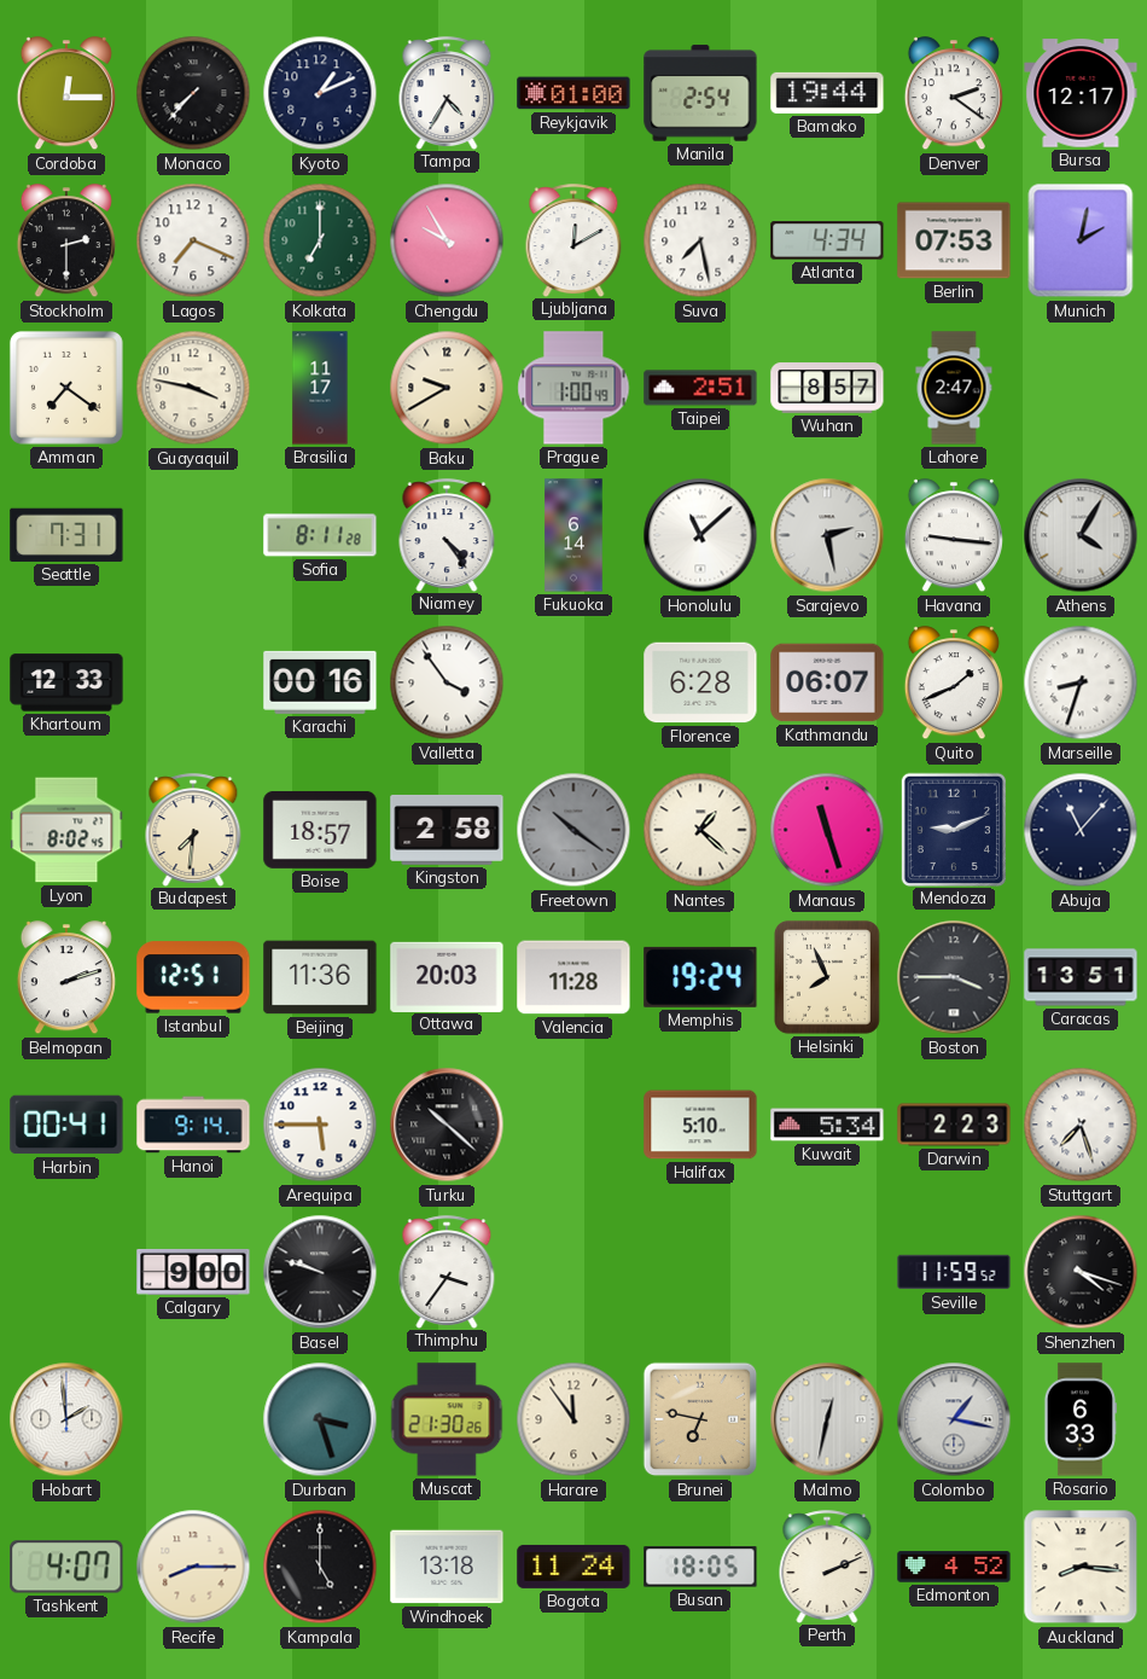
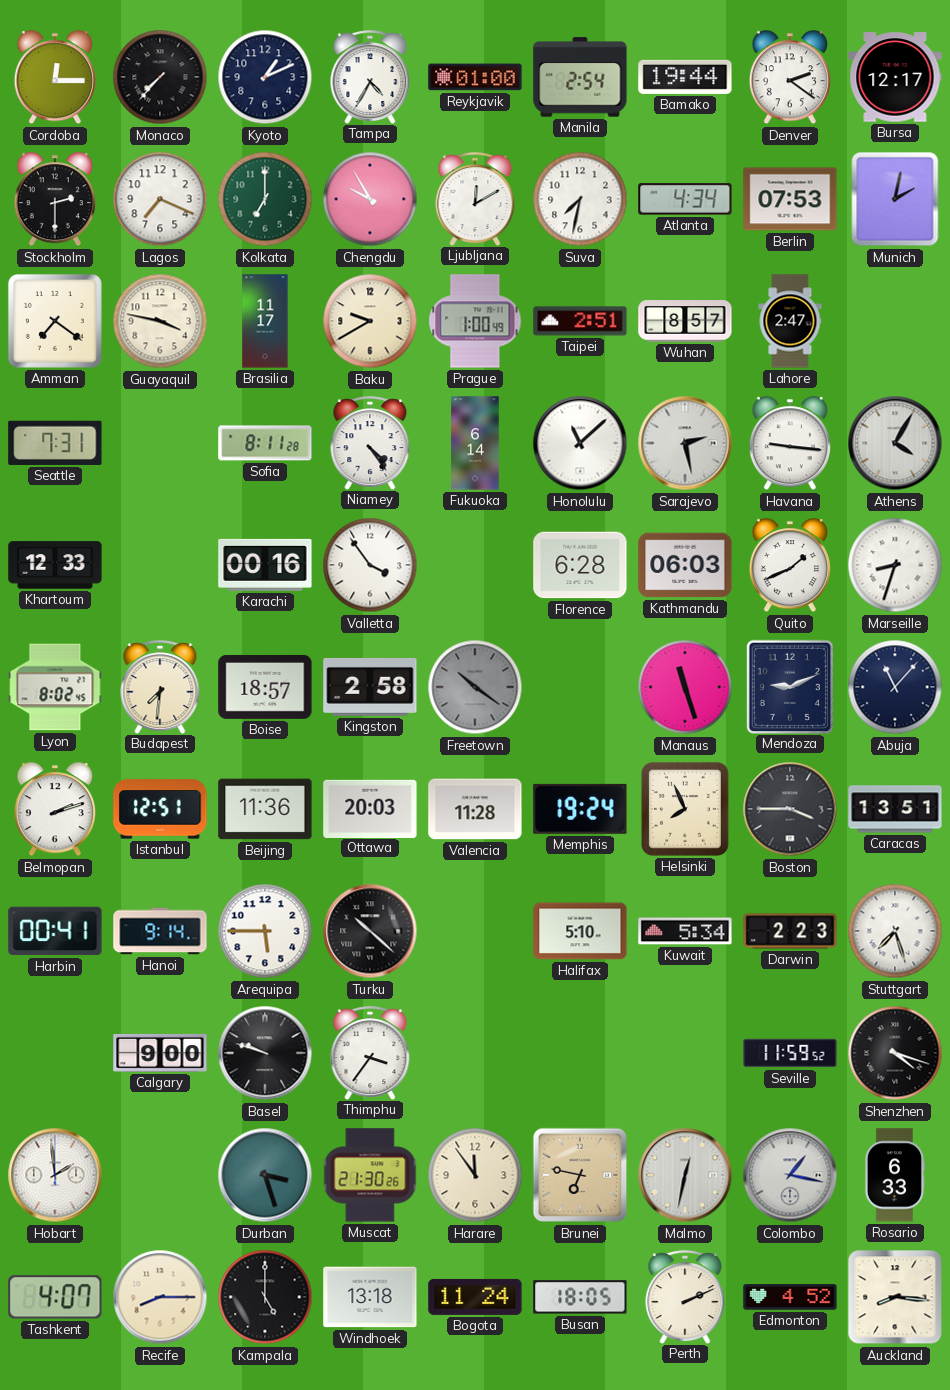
Suva: 7:28 -> 7:32
Kathmandu: 06:07 -> 06:03
Nantes: 1:22 -> none
